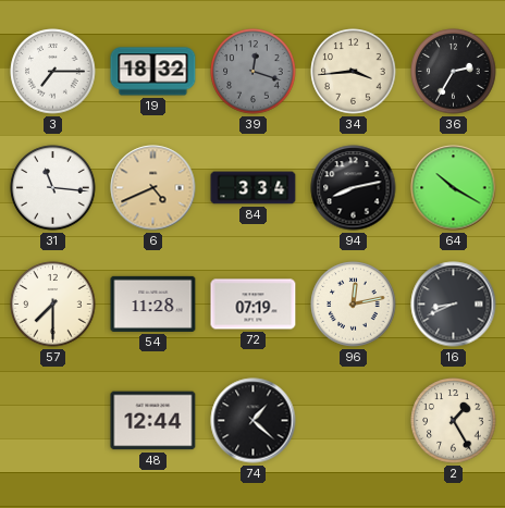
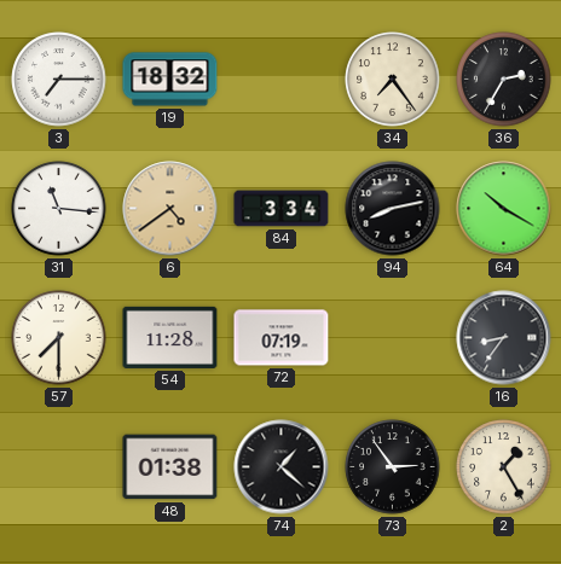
39: 12:18 -> none
34: 3:44 -> 7:24
6: 4:41 -> 4:39
96: 12:13 -> none
16: 8:41 -> 8:36
48: 12:44 -> 01:38
73: none -> 2:54
